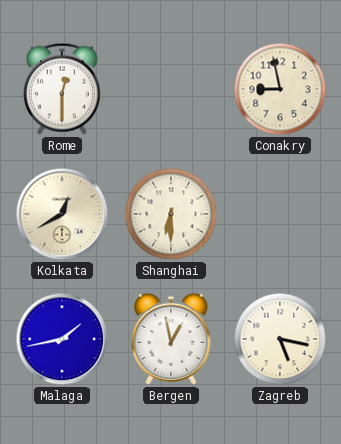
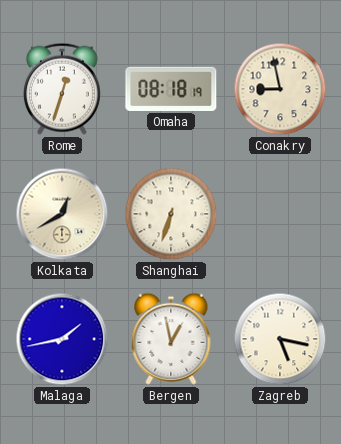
Rome: 12:30 -> 12:33
Omaha: none -> 08:18
Shanghai: 6:30 -> 6:33
